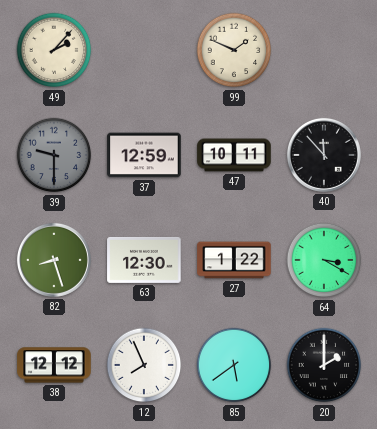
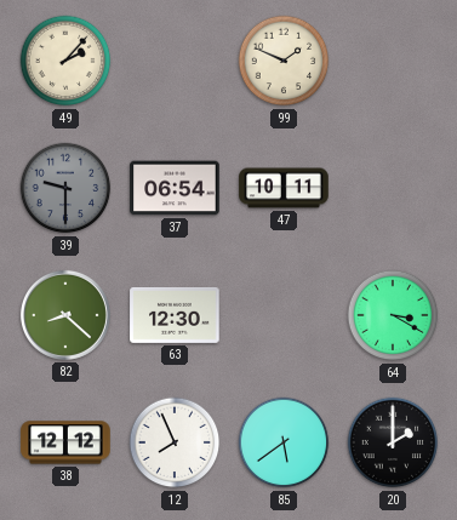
37: 12:59 -> 06:54
40: 11:53 -> none
82: 8:27 -> 8:22
27: 1:22 -> none
